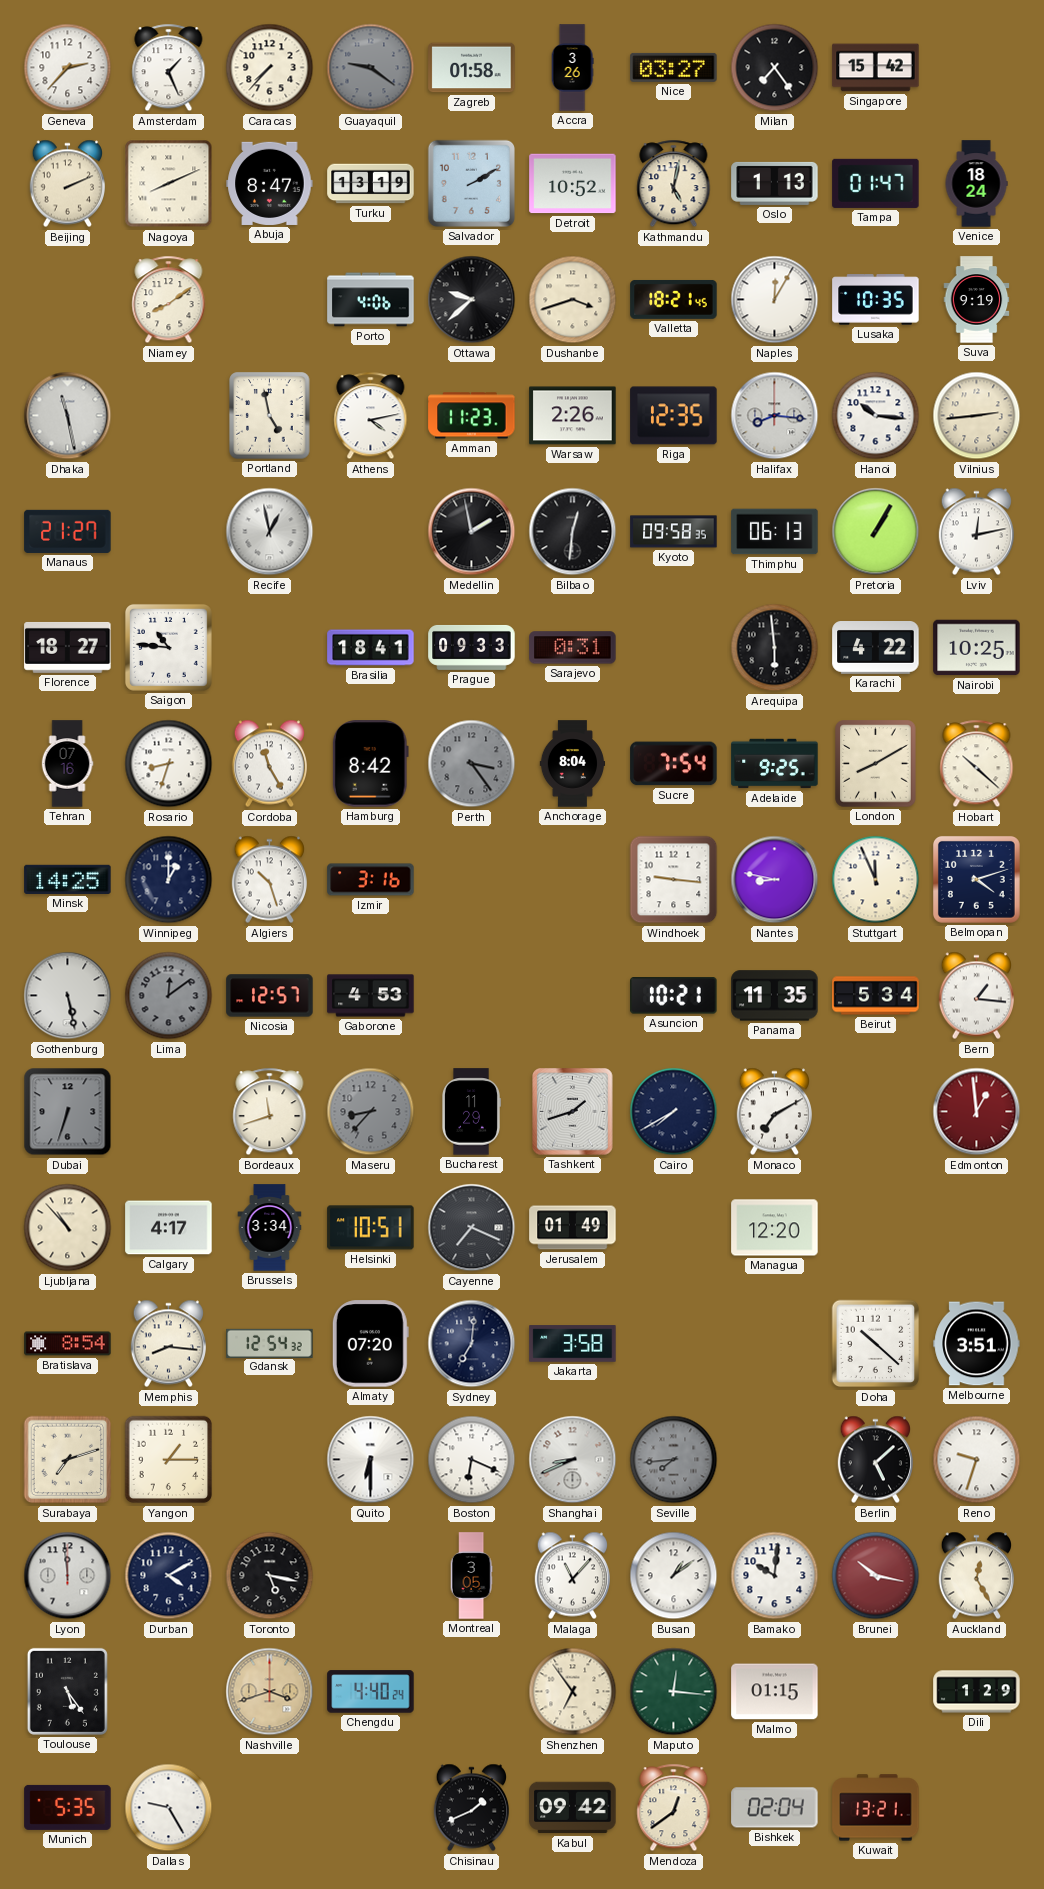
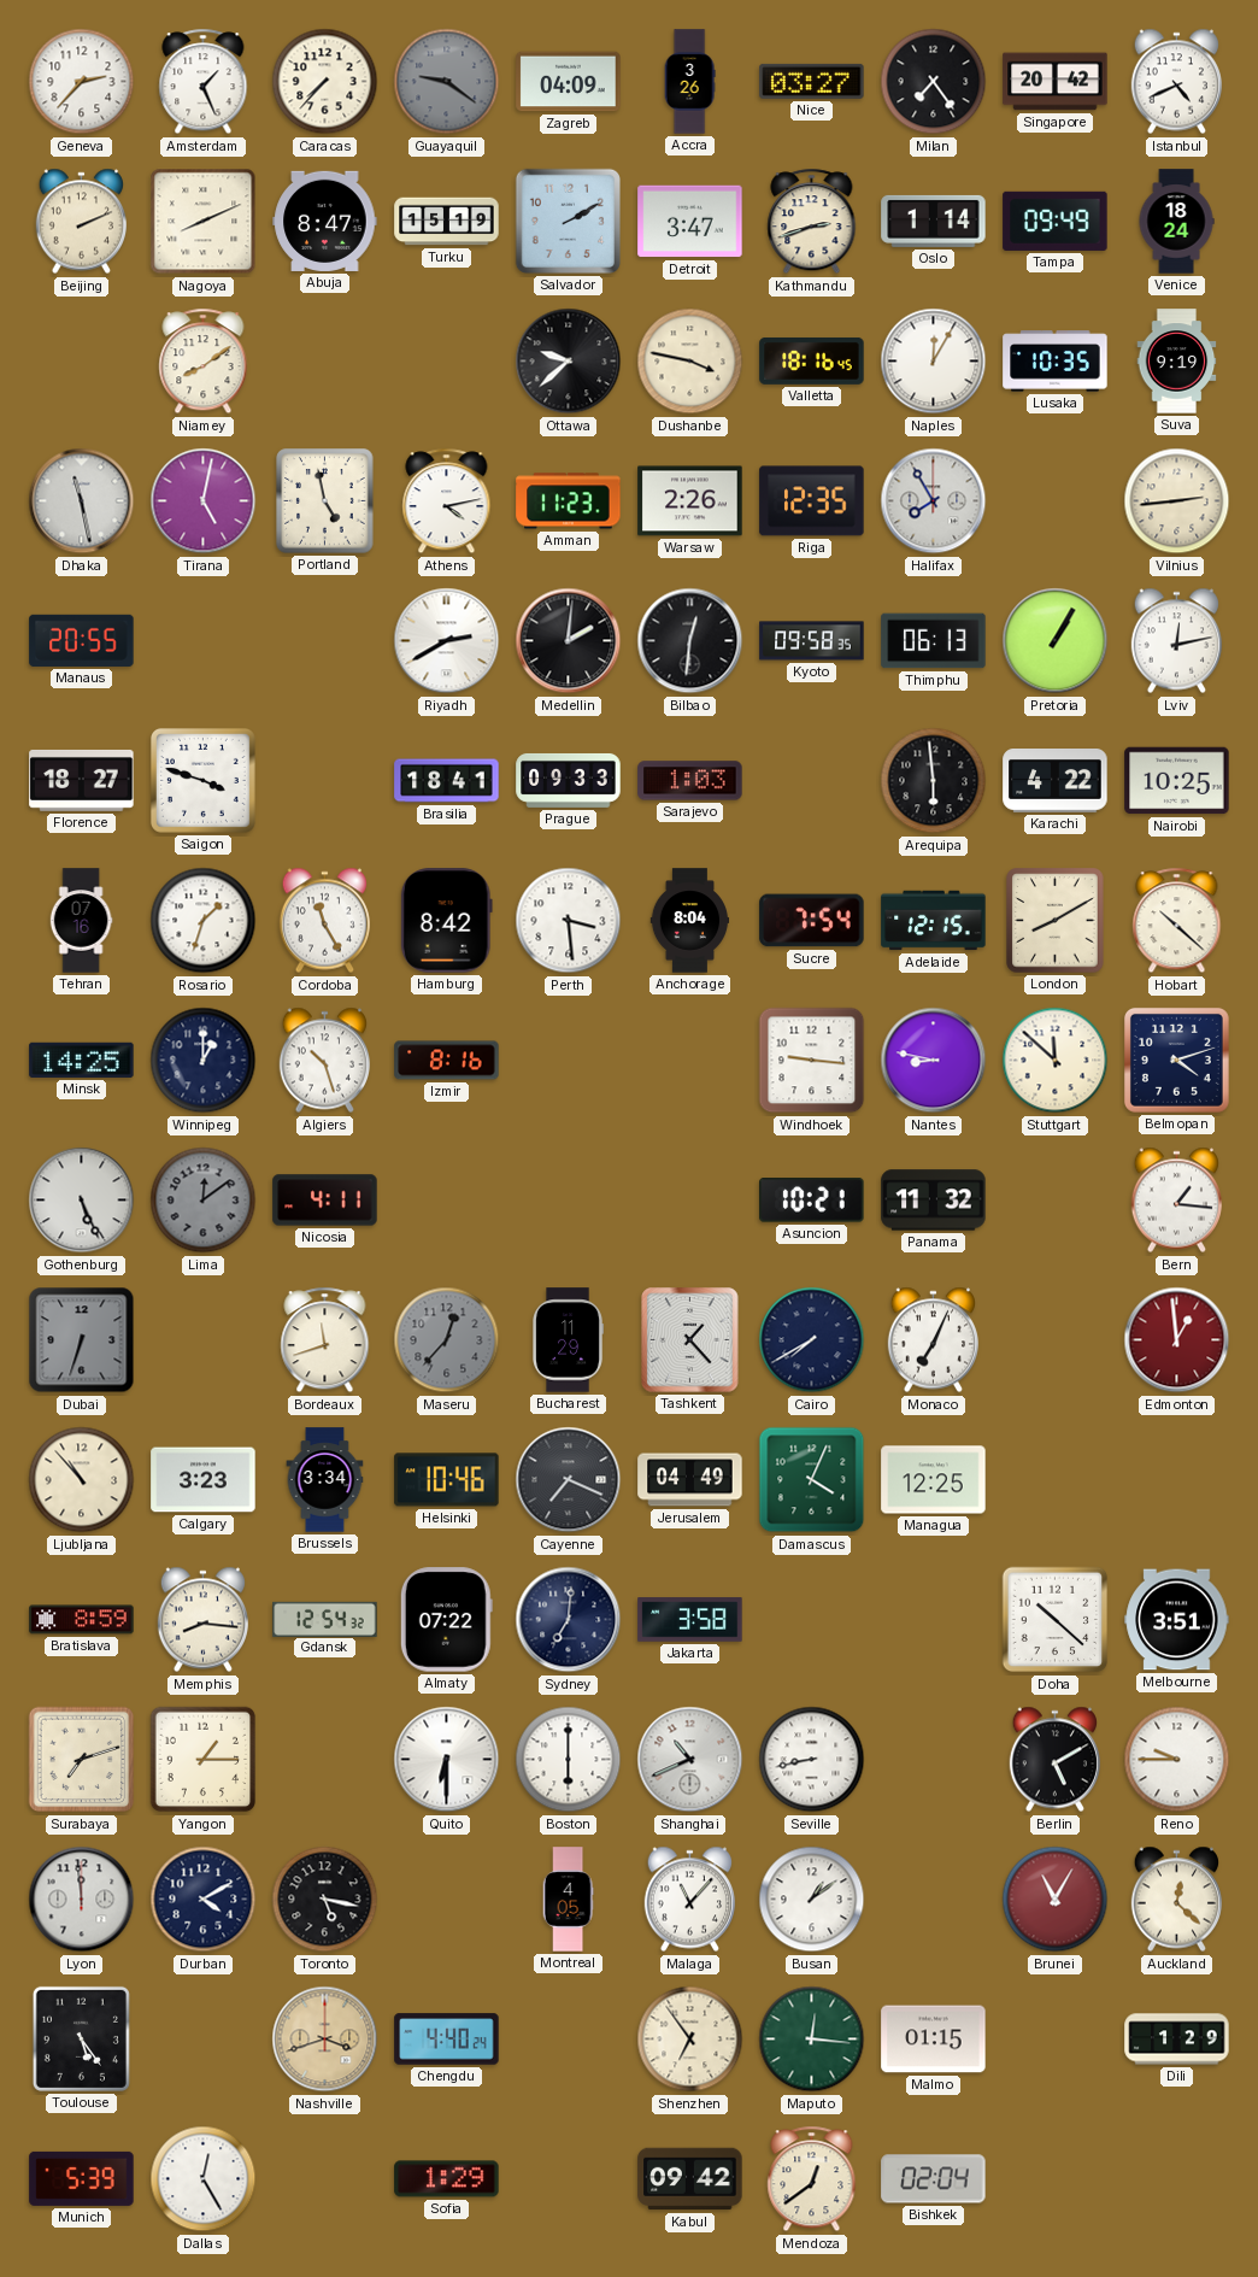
Zagreb: 01:58 -> 04:09
Singapore: 15:42 -> 20:42
Istanbul: none -> 4:41
Turku: 13:19 -> 15:19
Detroit: 10:52 -> 3:47
Kathmandu: 5:02 -> 2:42
Oslo: 1:13 -> 1:14
Tampa: 01:47 -> 09:49
Porto: 4:06 -> none
Dushanbe: 3:42 -> 3:47
Valletta: 18:21 -> 18:16
Tirana: none -> 5:02
Halifax: 8:16 -> 7:55
Hanoi: 10:16 -> none
Manaus: 21:27 -> 20:55
Recife: 12:58 -> none
Riyadh: none -> 2:40
Medellin: 1:58 -> 2:01
Saigon: 10:46 -> 3:48
Sarajevo: 0:31 -> 1:03
Rosario: 8:33 -> 1:33
Perth: 3:24 -> 3:29
Perth dial: grey -> white
Adelaide: 9:25 -> 12:15
Izmir: 3:16 -> 8:16
Stuttgart: 11:56 -> 11:52
Gothenburg: 5:28 -> 5:26
Nicosia: 12:57 -> 4:11
Gaborone: 4:53 -> none
Panama: 11:35 -> 11:32
Beirut: 5:34 -> none
Maseru: 8:37 -> 12:37
Tashkent: 1:42 -> 1:23
Monaco: 7:10 -> 7:04
Calgary: 4:17 -> 3:23
Helsinki: 10:51 -> 10:46
Jerusalem: 01:49 -> 04:49
Damascus: none -> 4:04
Managua: 12:20 -> 12:25
Bratislava: 8:54 -> 8:59
Almaty: 07:20 -> 07:22
Boston: 6:19 -> 6:00
Shanghai: 8:41 -> 10:41
Seville: 7:44 -> 8:43
Seville dial: grey -> white
Berlin: 5:08 -> 5:10
Reno: 9:33 -> 9:45
Montreal: 3:05 -> 4:05
Bamako: 10:01 -> none
Brunei: 10:17 -> 11:05
Auckland: 12:25 -> 12:22
Munich: 5:35 -> 5:39
Dallas: 9:25 -> 12:25
Sofia: none -> 1:29
Chisinau: 1:41 -> none
Kuwait: 13:21 -> none
